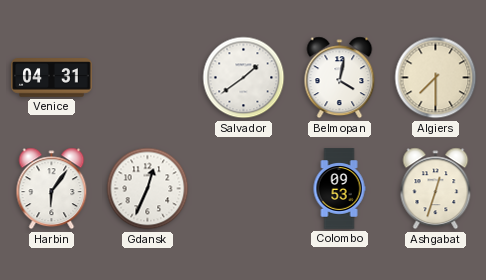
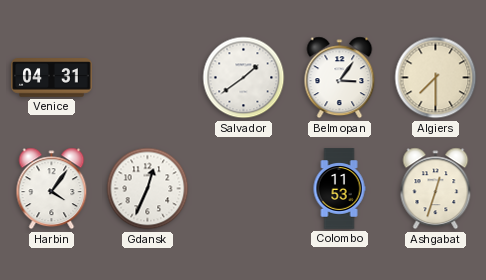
Belmopan: 4:02 -> 3:06
Harbin: 6:06 -> 4:06
Colombo: 09:53 -> 11:53
